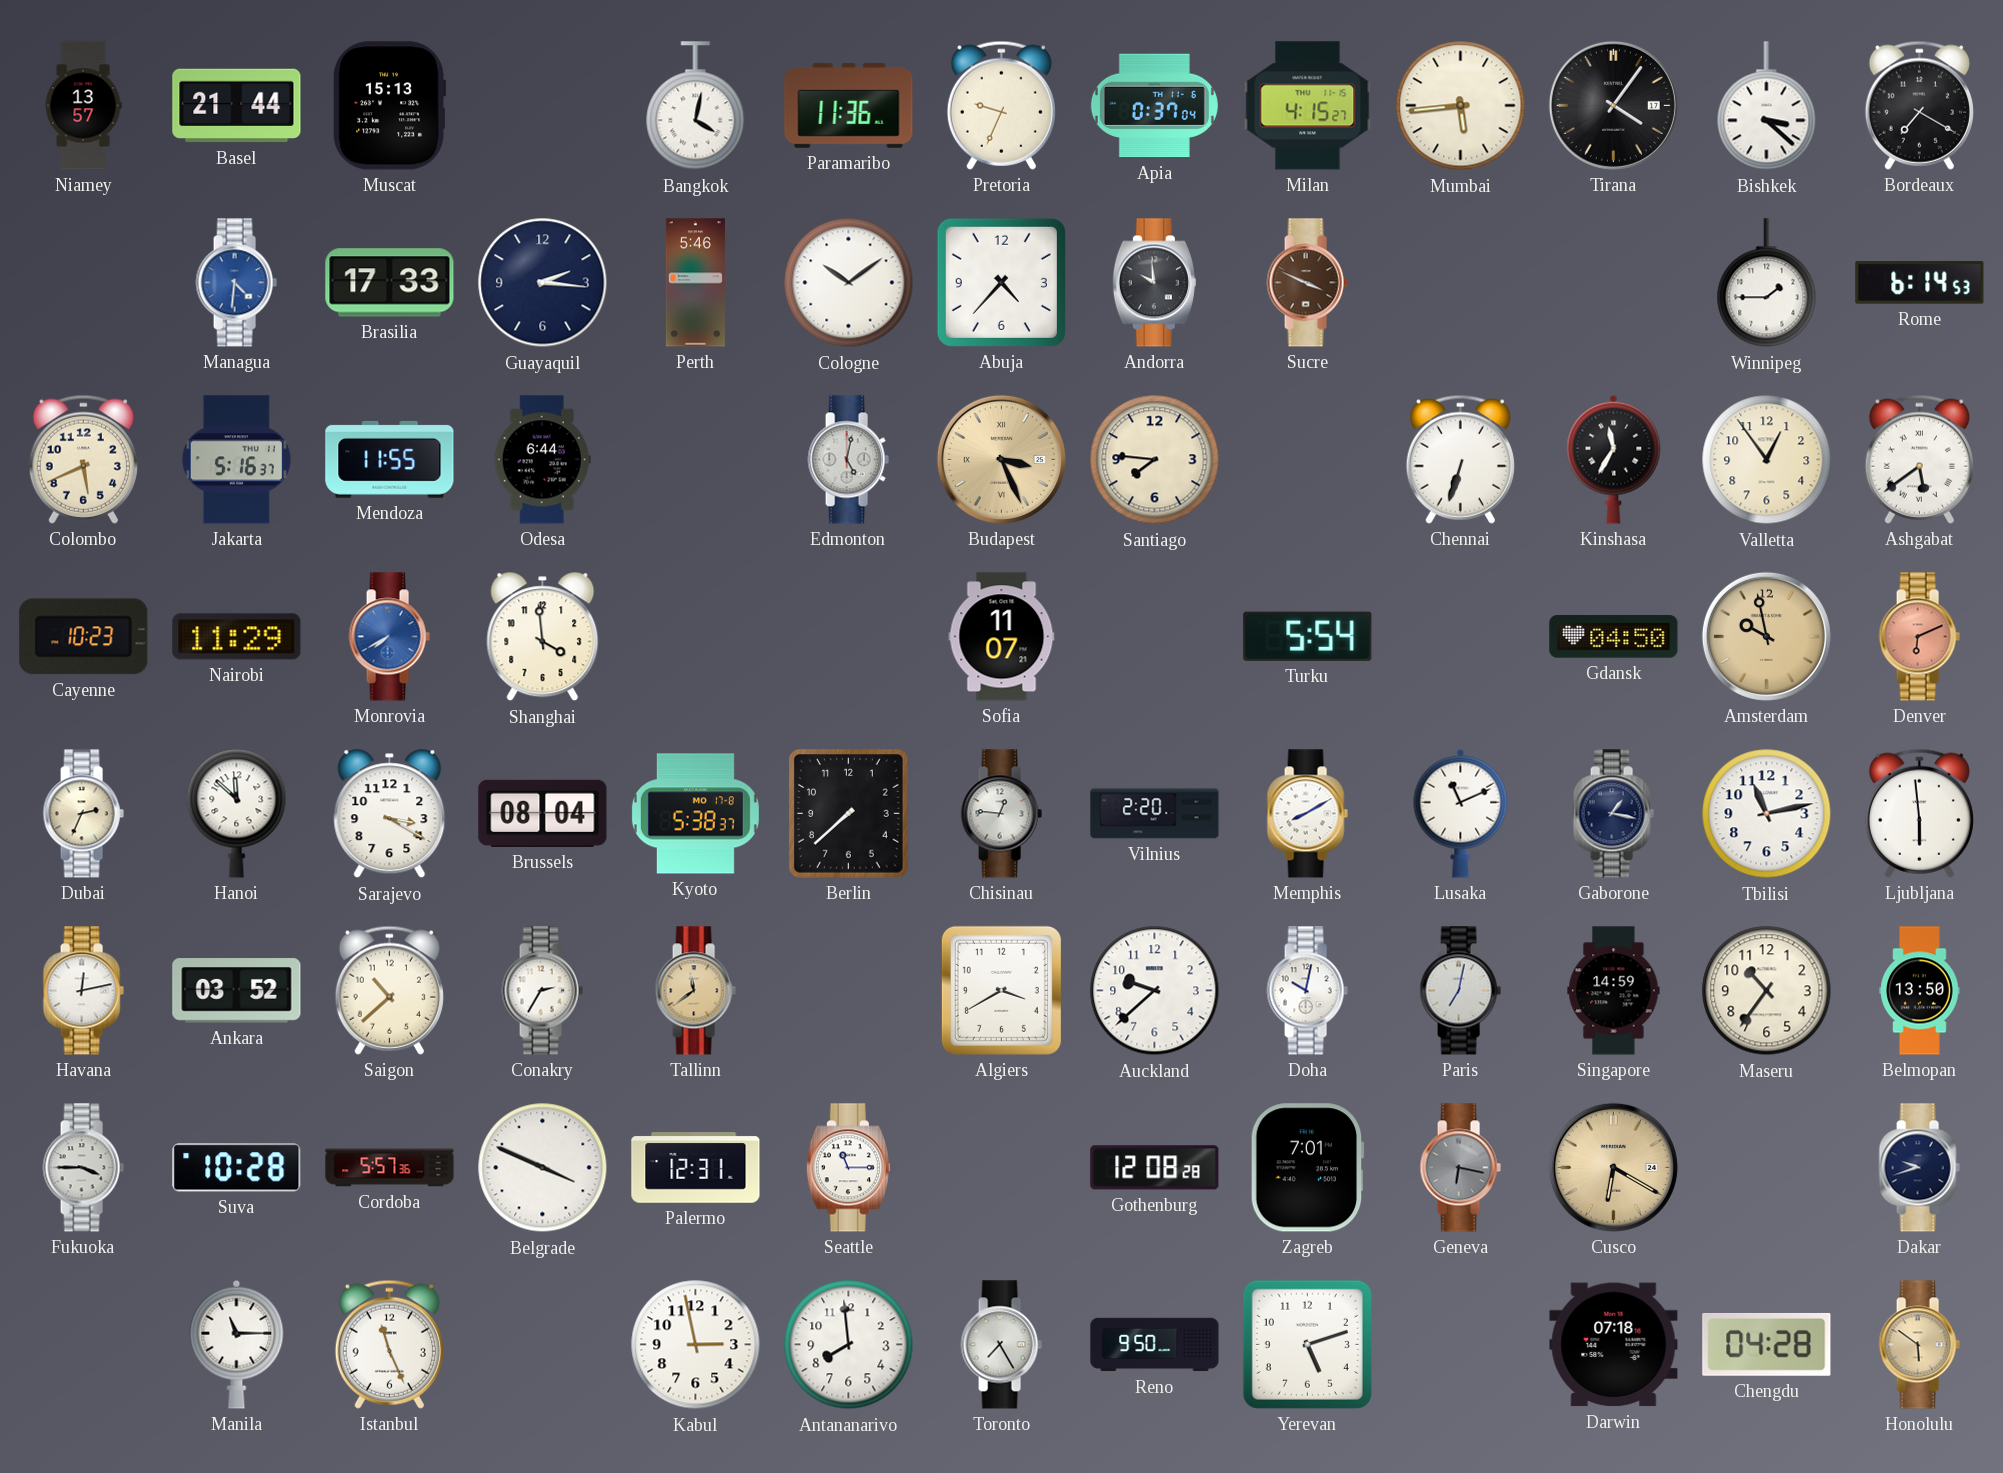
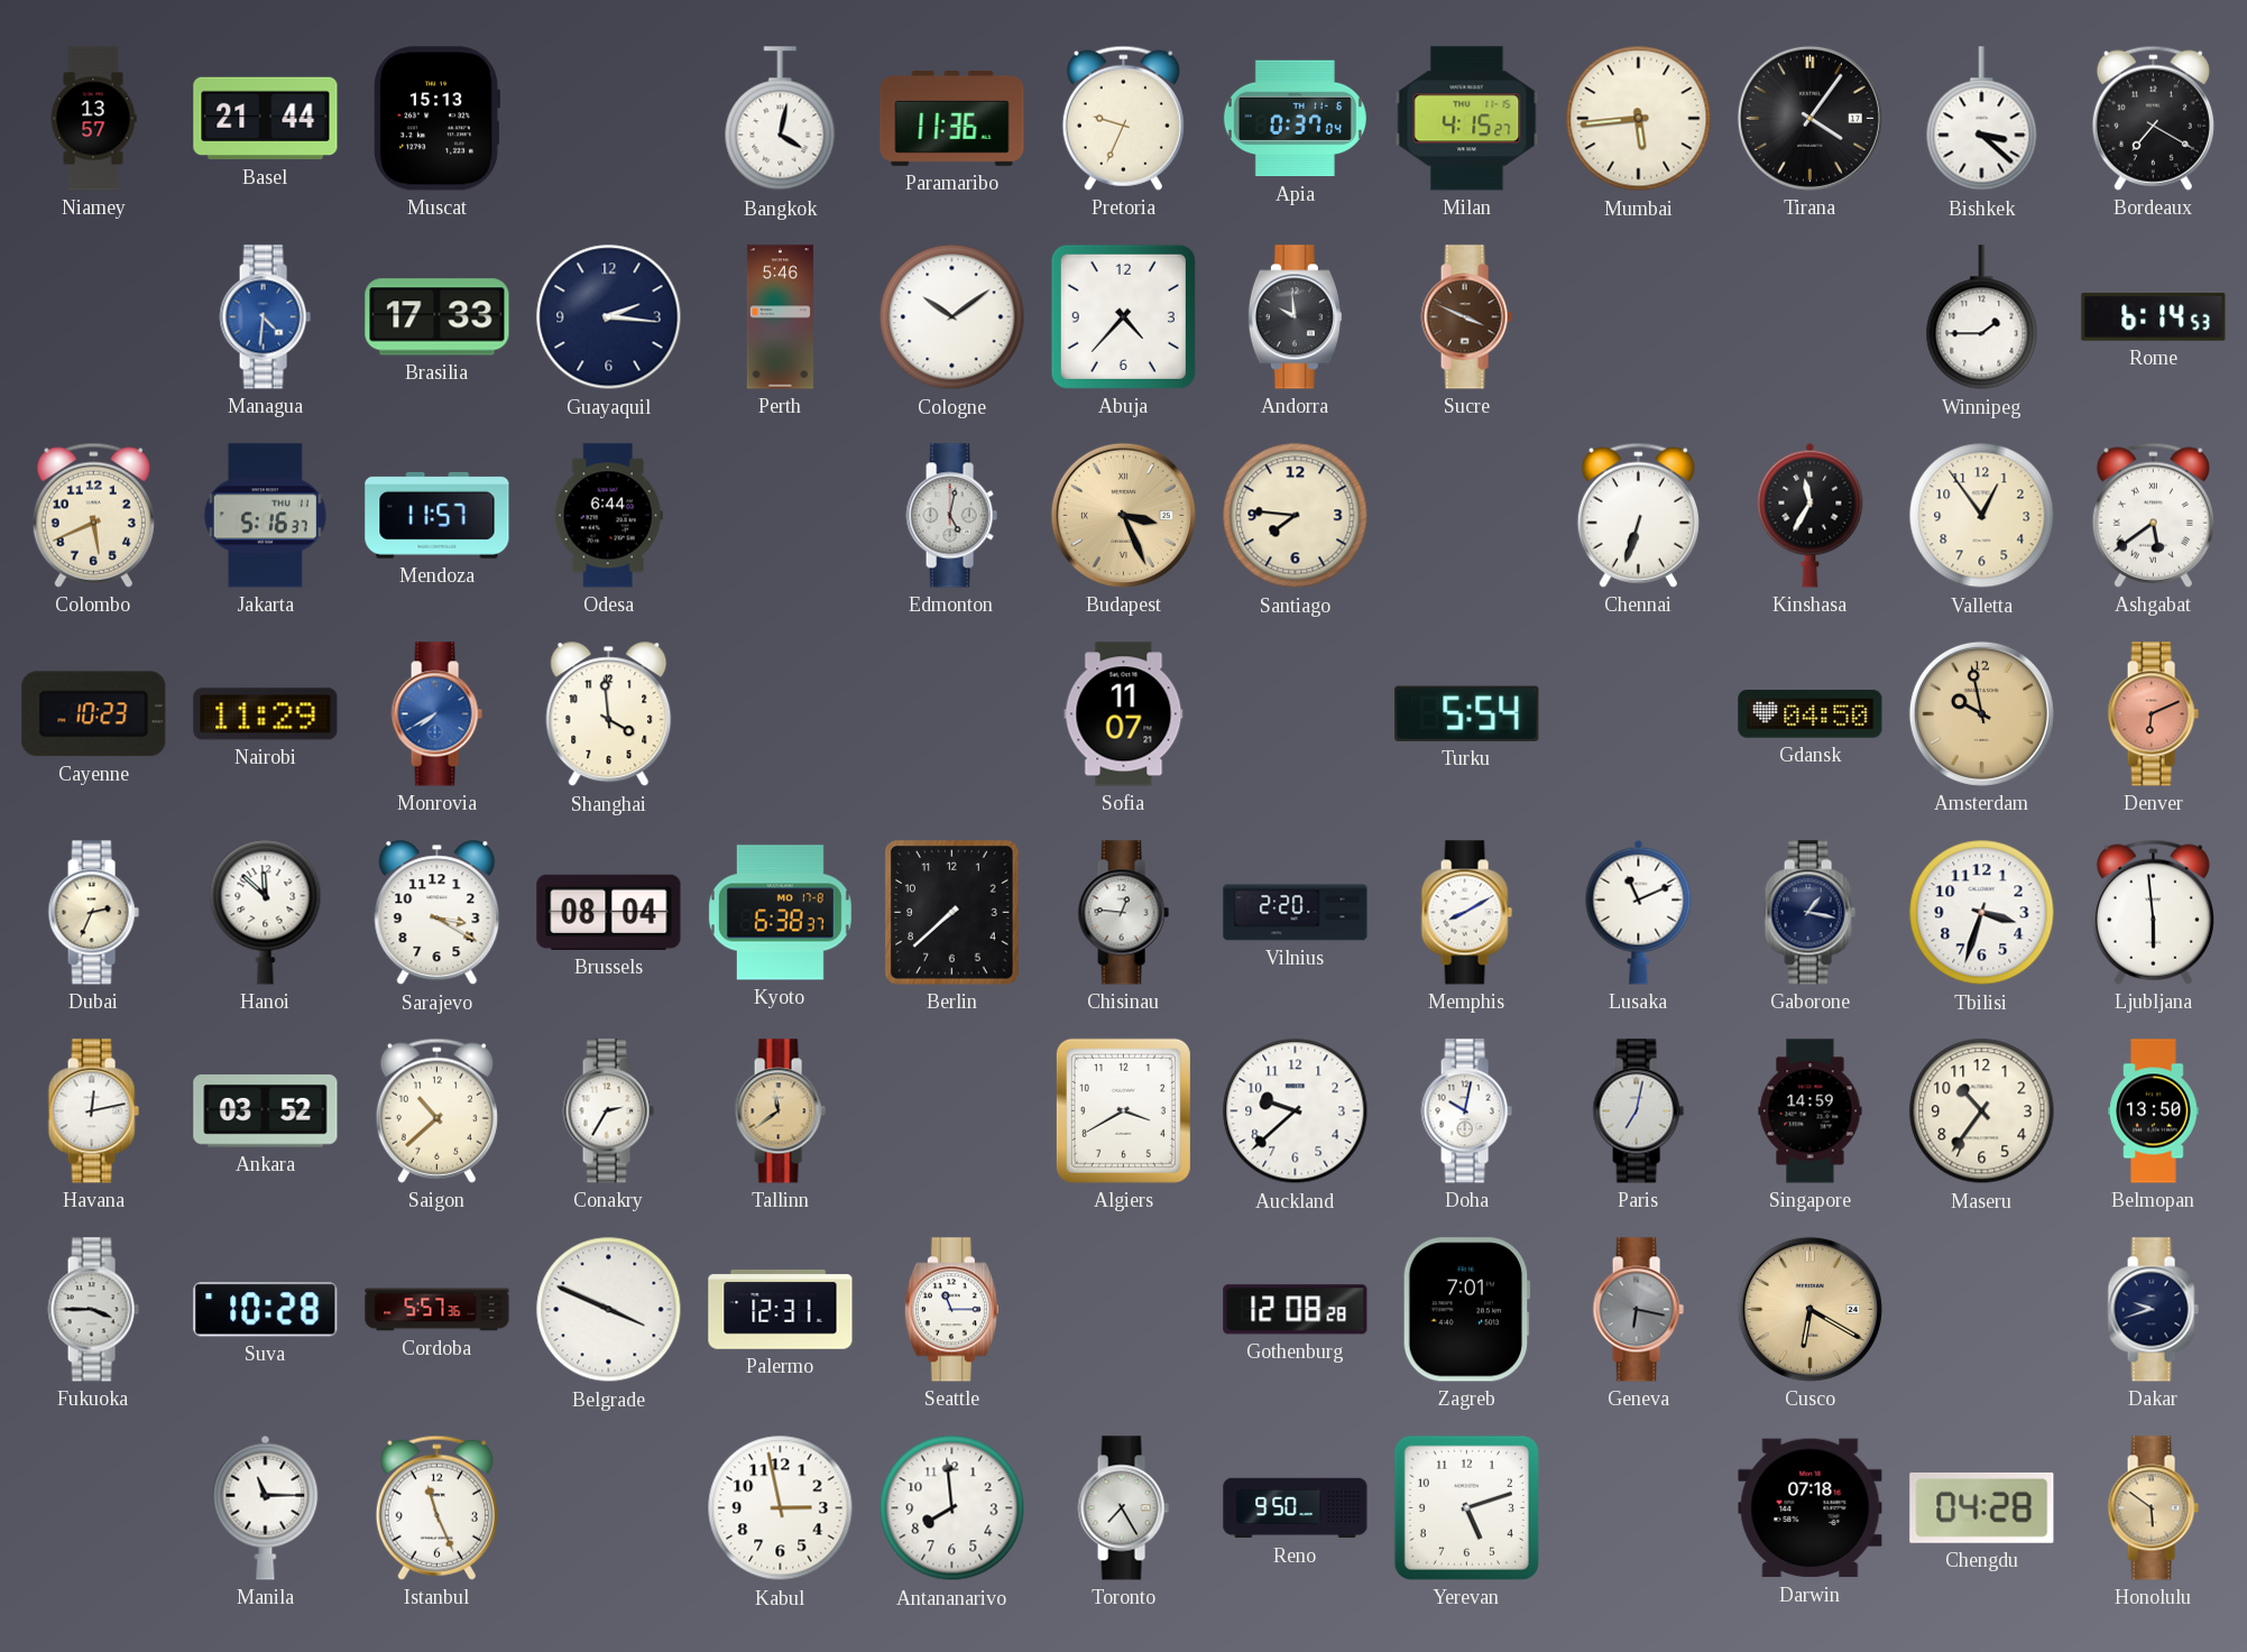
Mendoza: 11:55 -> 11:57
Kyoto: 5:38 -> 6:38
Tbilisi: 11:13 -> 3:33
